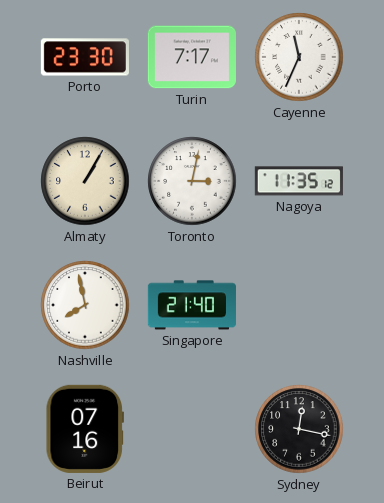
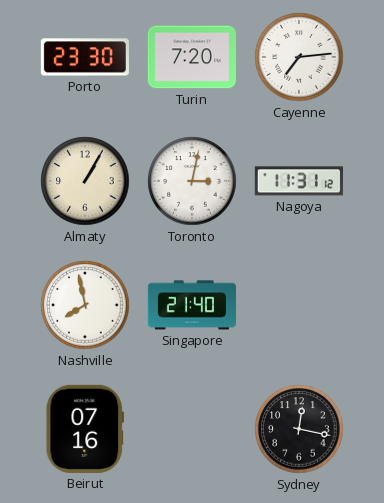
Turin: 7:17 -> 7:20
Cayenne: 11:34 -> 7:14
Nagoya: 11:35 -> 11:31
